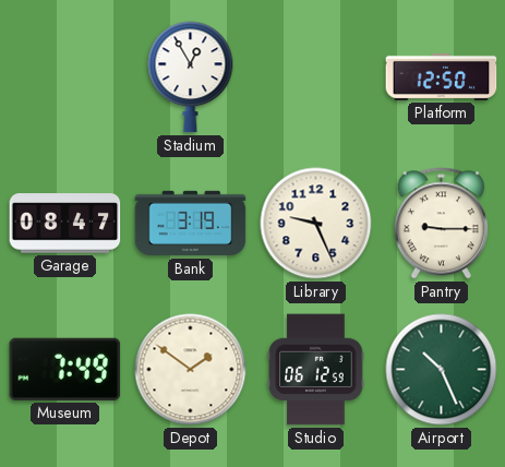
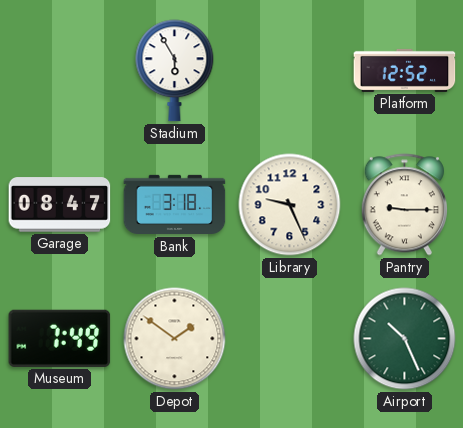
Stadium: 12:55 -> 5:55
Platform: 12:50 -> 12:52
Bank: 3:19 -> 3:18
Studio: 06:12 -> none
